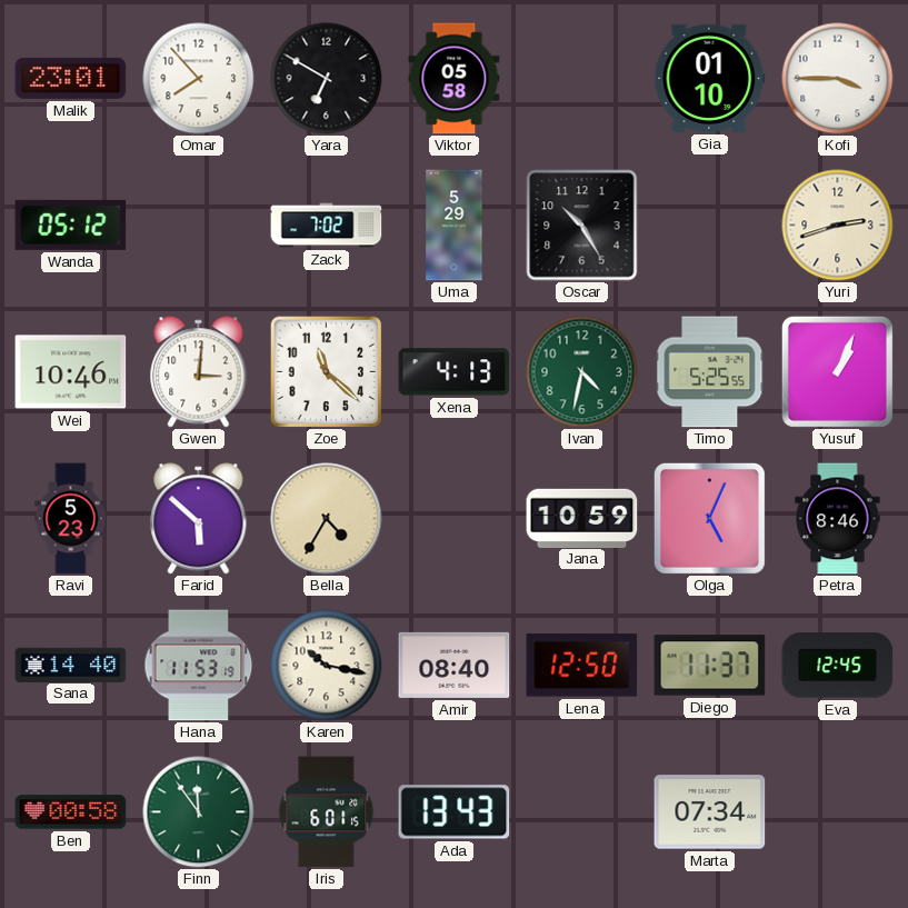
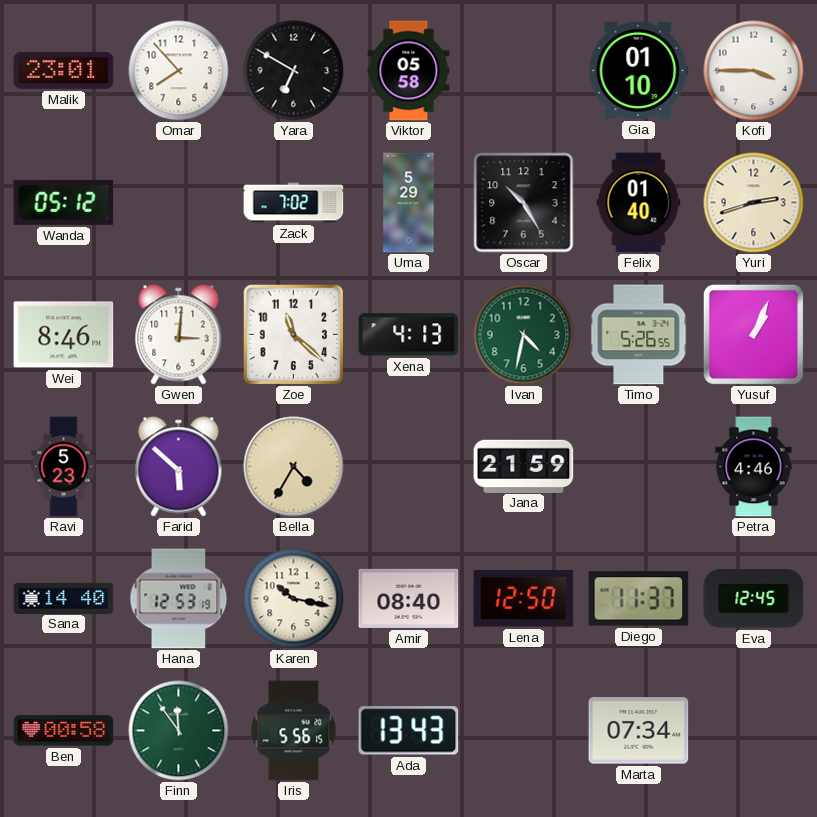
Felix: none -> 01:40
Wei: 10:46 -> 8:46
Timo: 5:25 -> 5:26
Jana: 10:59 -> 21:59
Olga: 5:04 -> none
Petra: 8:46 -> 4:46
Hana: 11:53 -> 12:53
Iris: 6:01 -> 5:56
